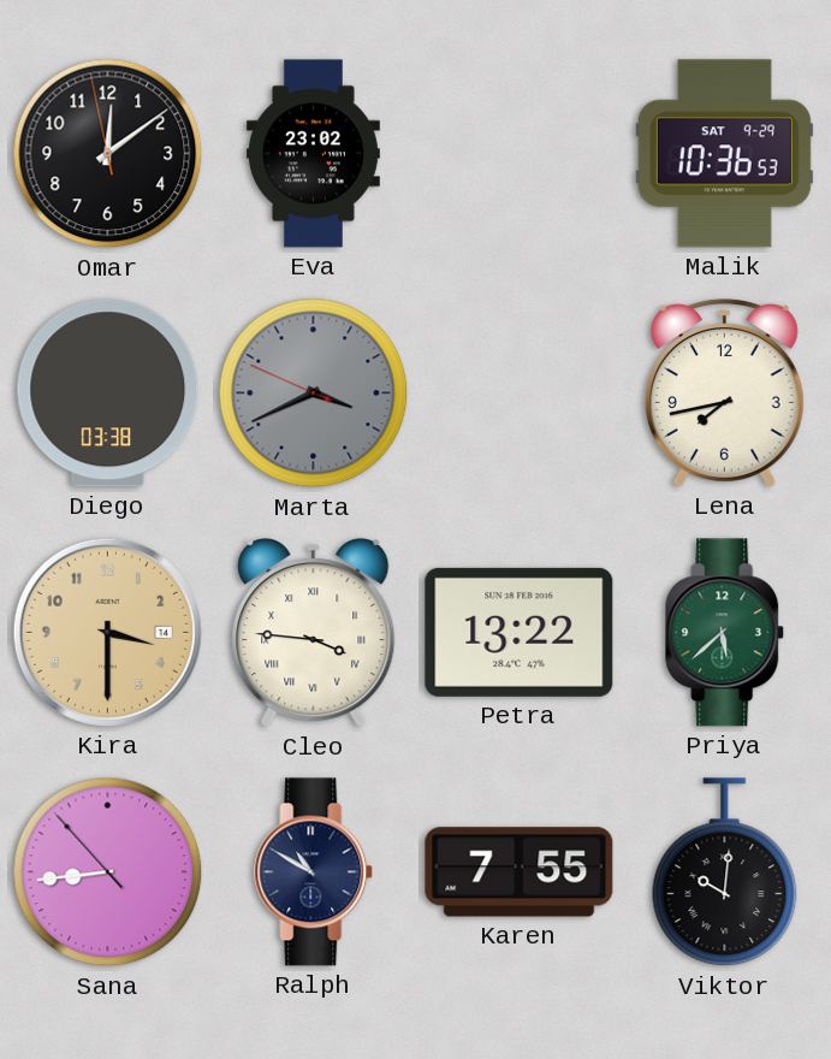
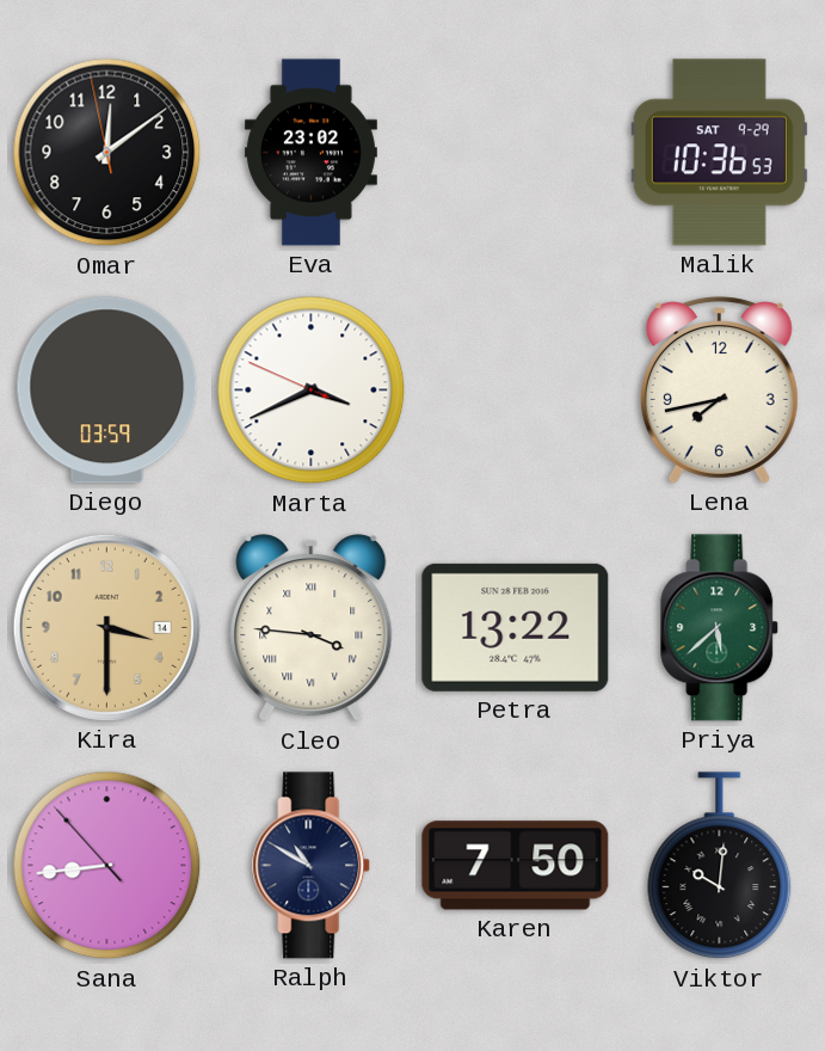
Diego: 03:38 -> 03:59
Marta dial: grey -> white
Karen: 7:55 -> 7:50
